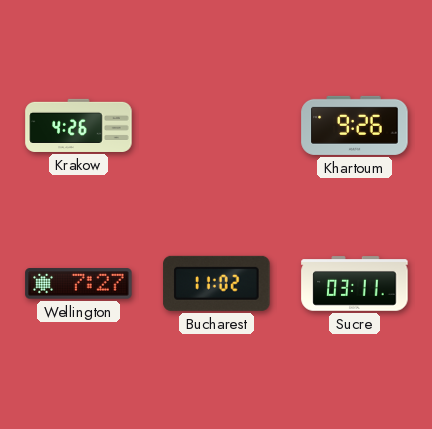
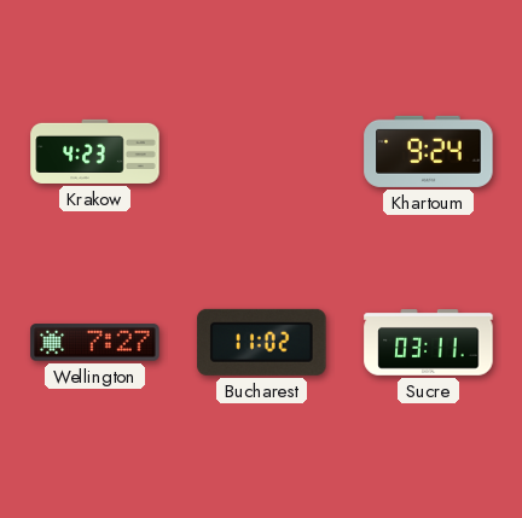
Krakow: 4:26 -> 4:23
Khartoum: 9:26 -> 9:24
